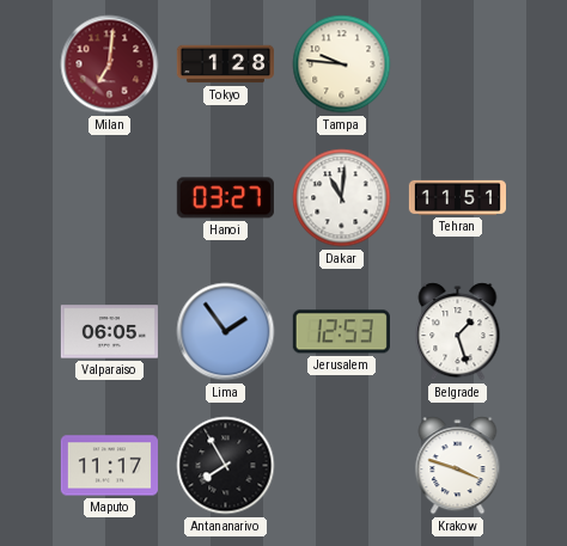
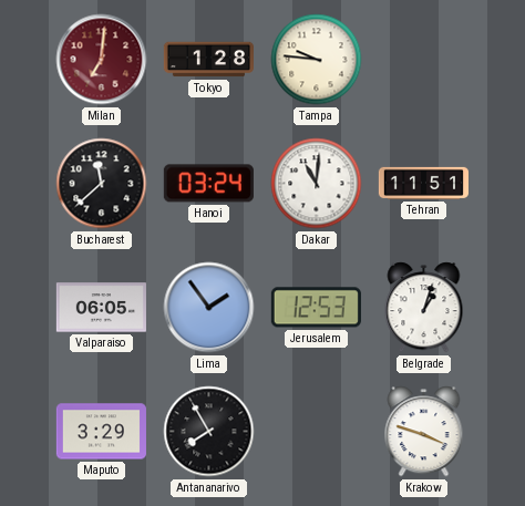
Bucharest: none -> 11:38
Hanoi: 03:27 -> 03:24
Belgrade: 1:27 -> 1:03
Maputo: 11:17 -> 3:29
